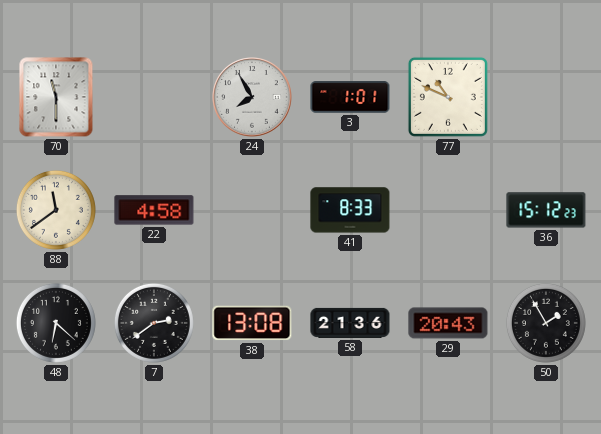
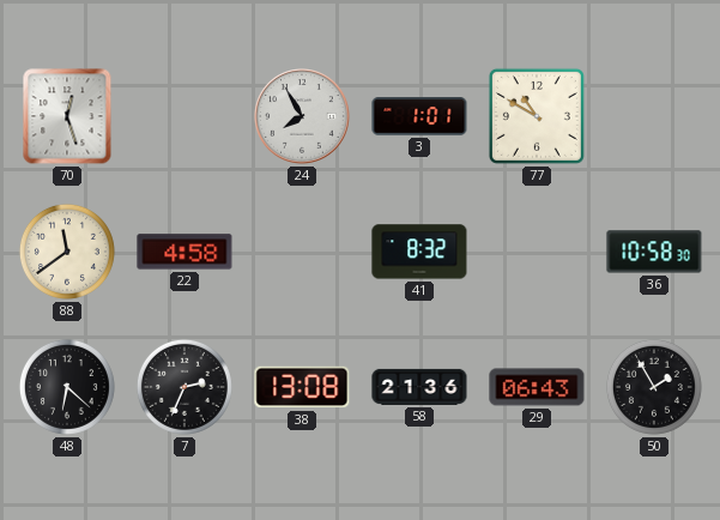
70: 11:30 -> 12:27
77: 10:49 -> 10:50
41: 8:33 -> 8:32
36: 15:12 -> 10:58
7: 2:39 -> 2:34
29: 20:43 -> 06:43
